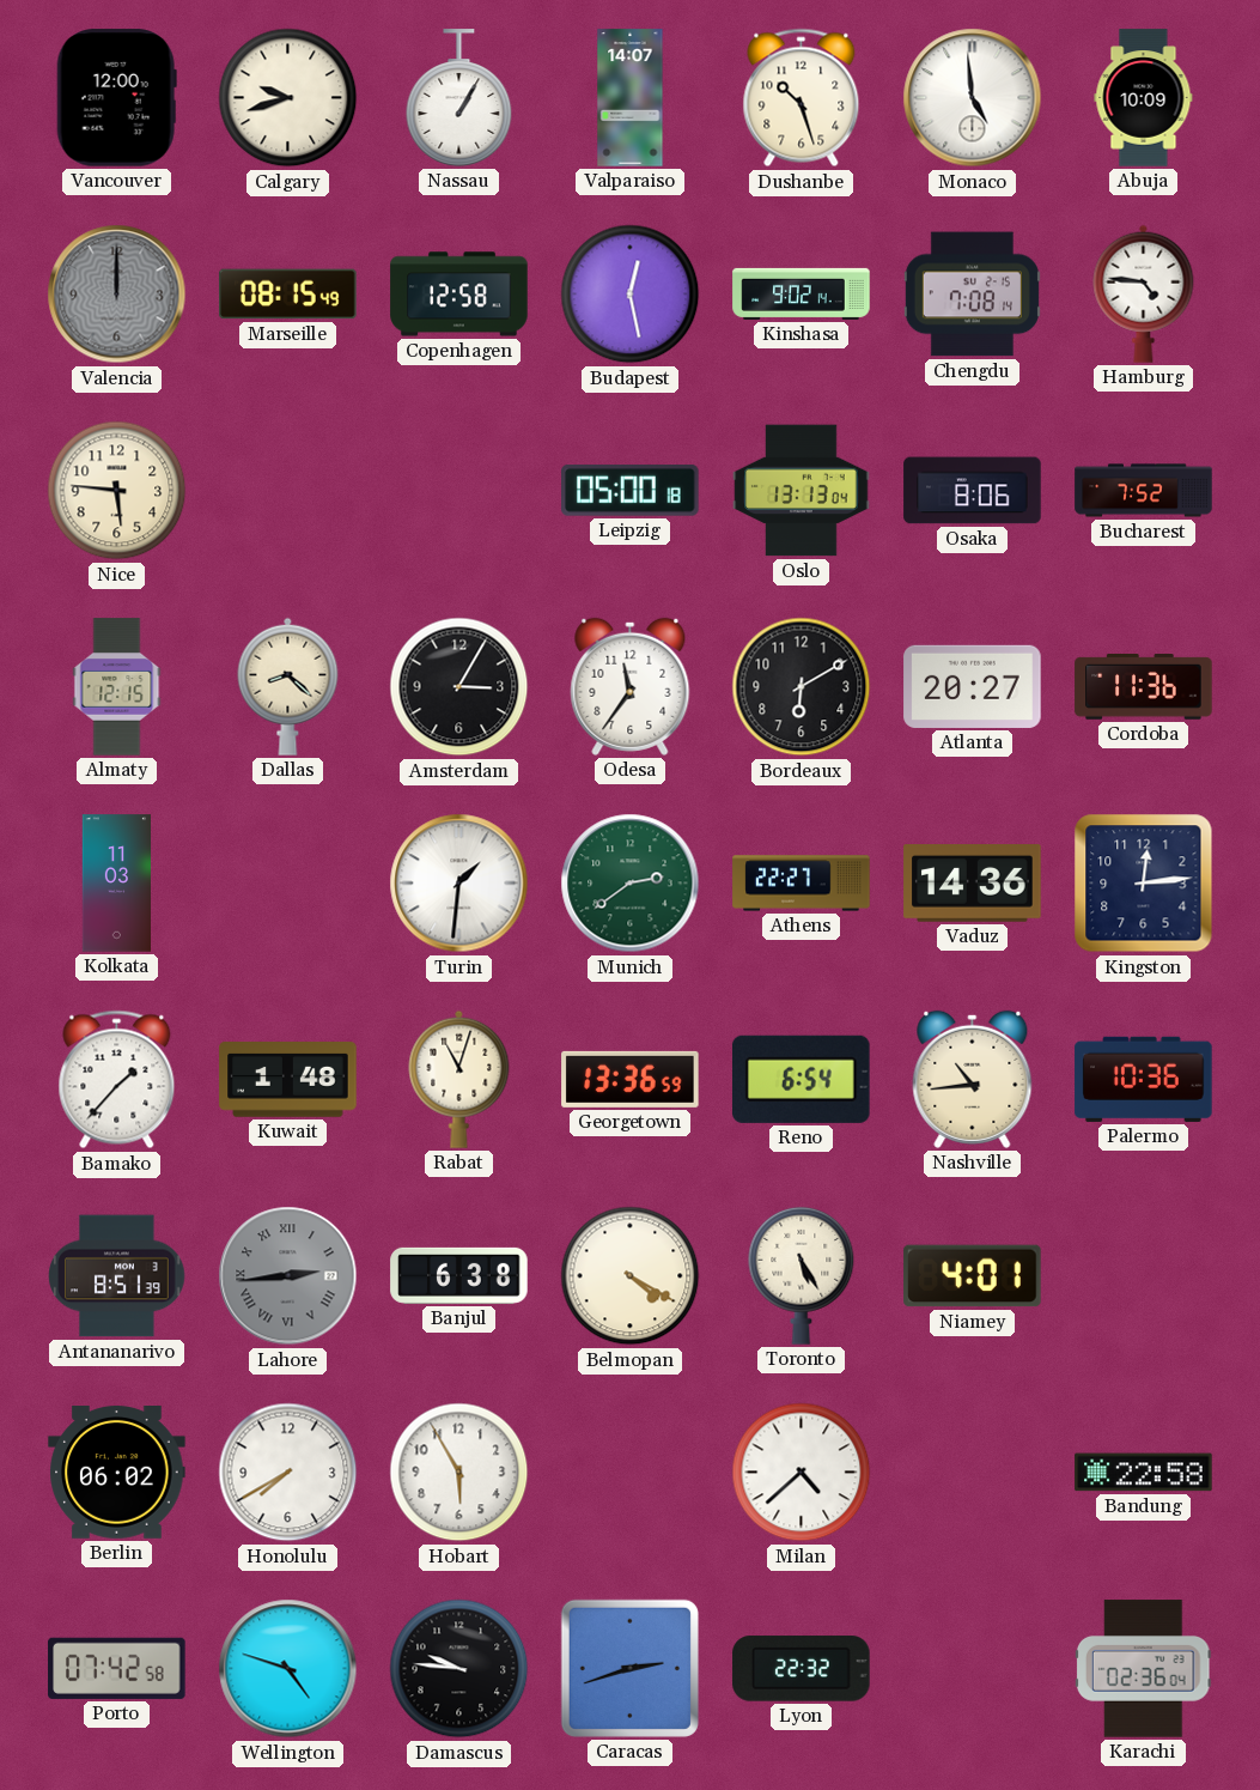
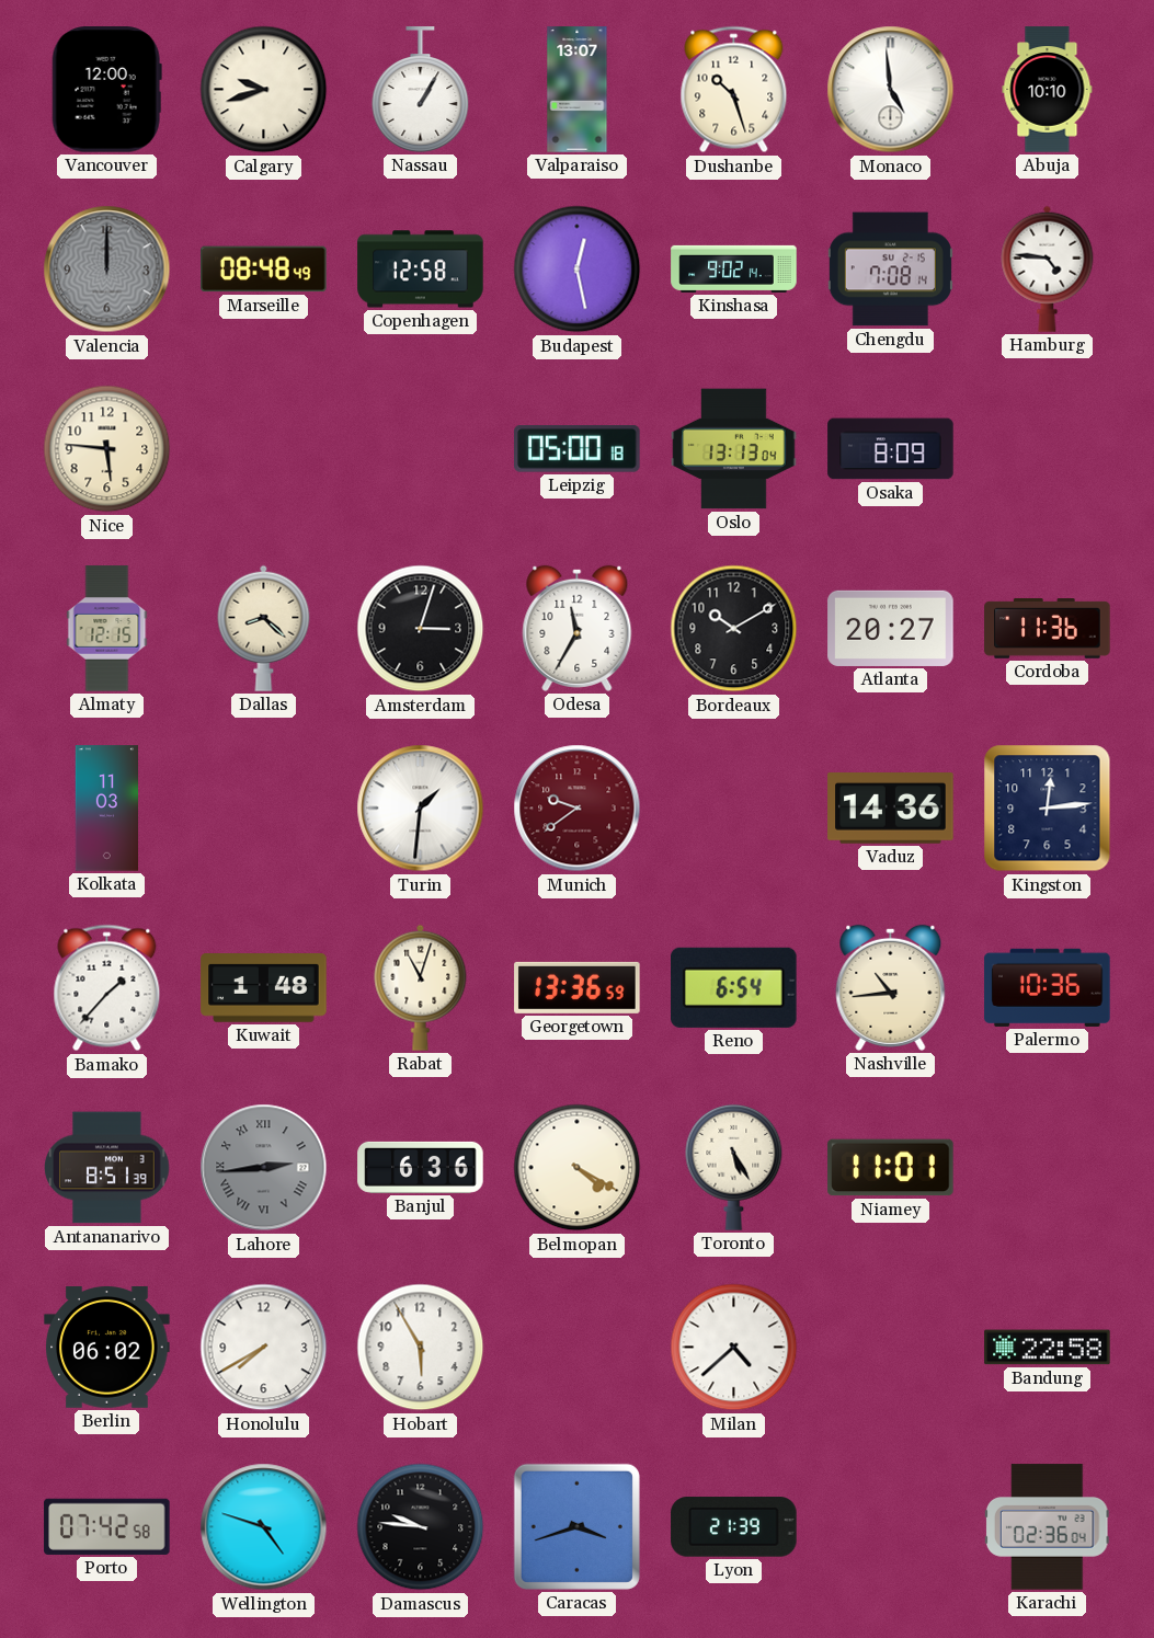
Valparaiso: 14:07 -> 13:07
Abuja: 10:09 -> 10:10
Marseille: 08:15 -> 08:48
Osaka: 8:06 -> 8:09
Bucharest: 7:52 -> none
Amsterdam: 3:05 -> 3:03
Odesa: 11:36 -> 11:35
Bordeaux: 6:10 -> 10:10
Munich: 2:39 -> 9:39
Munich dial: green -> burgundy
Athens: 22:27 -> none
Banjul: 6:38 -> 6:36
Niamey: 4:01 -> 11:01
Caracas: 2:42 -> 3:42
Lyon: 22:32 -> 21:39
